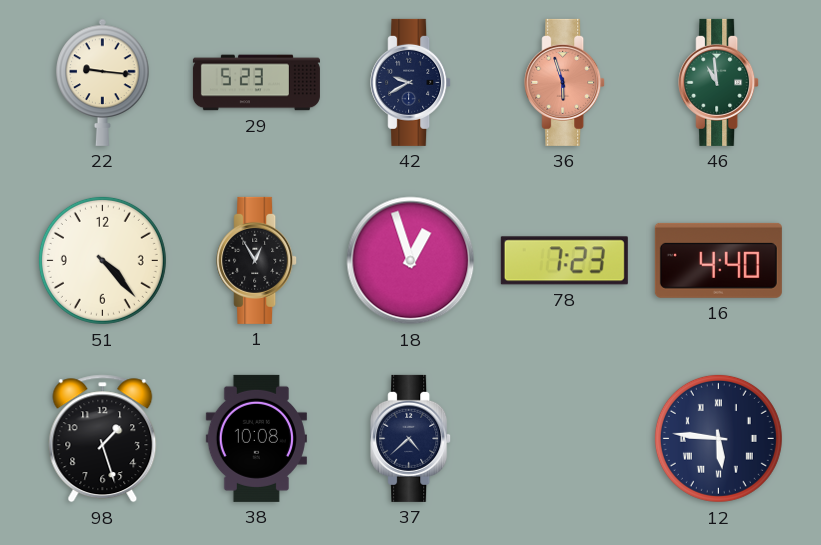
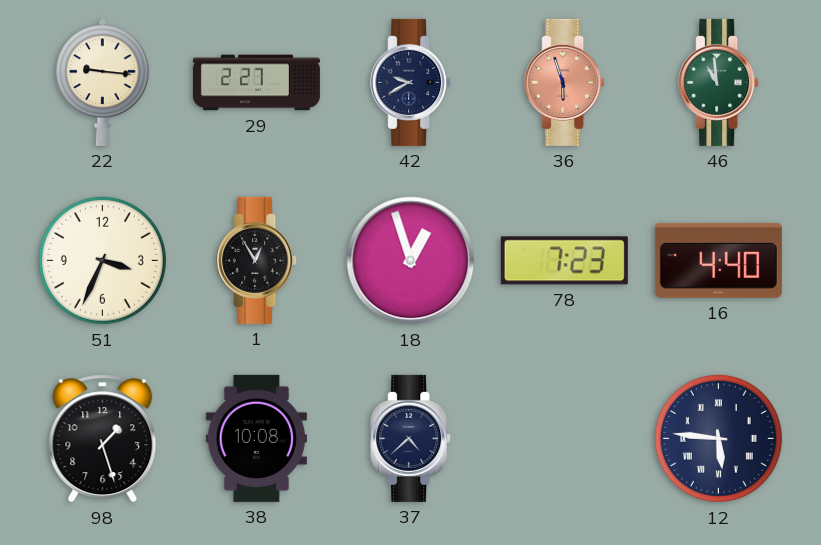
29: 5:23 -> 2:27
51: 4:23 -> 3:34
